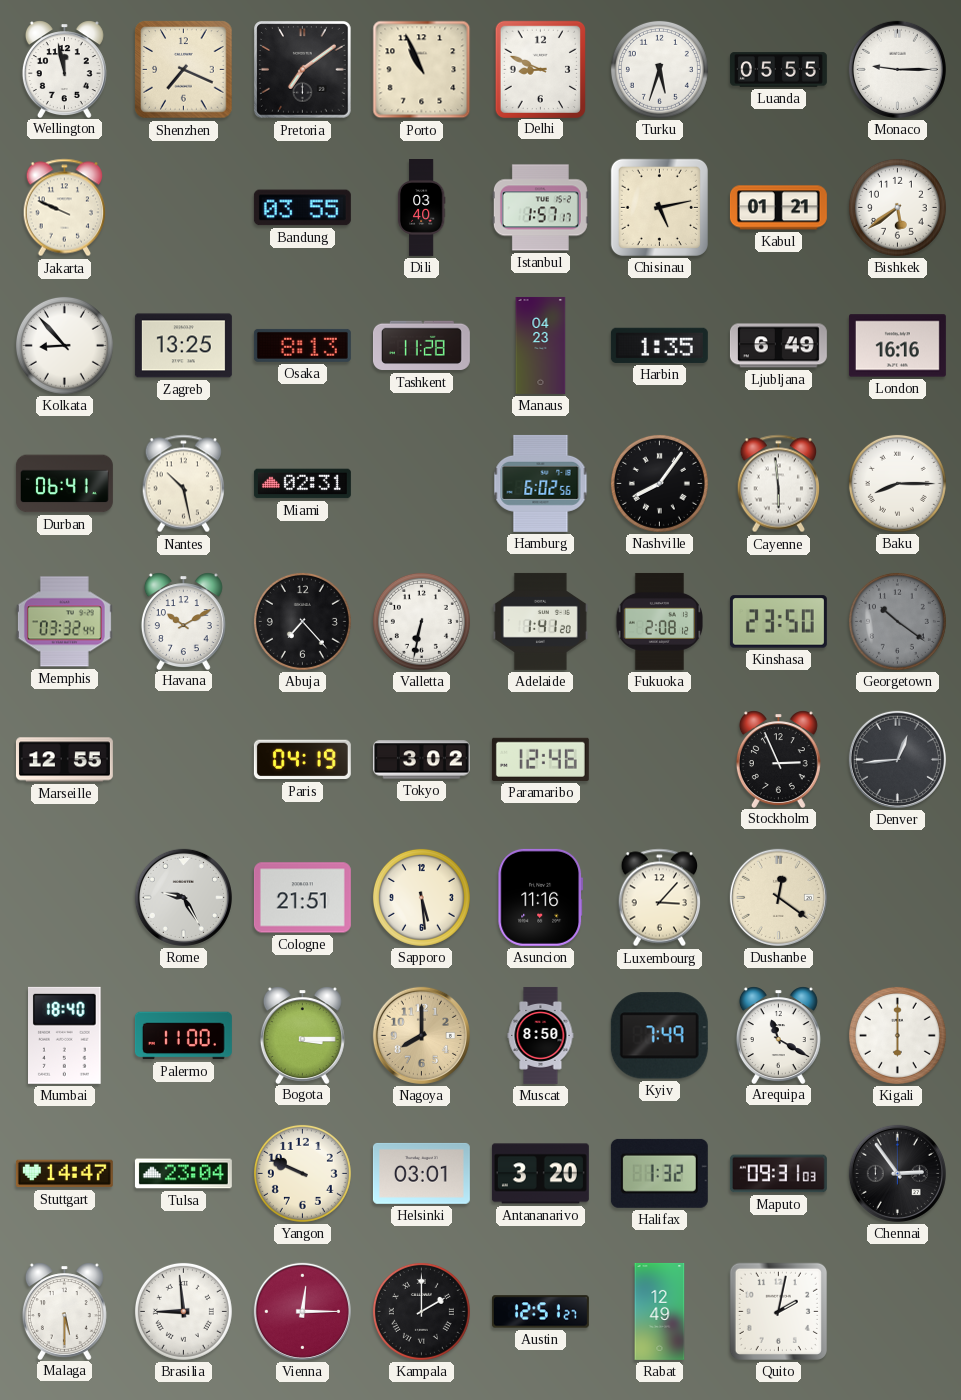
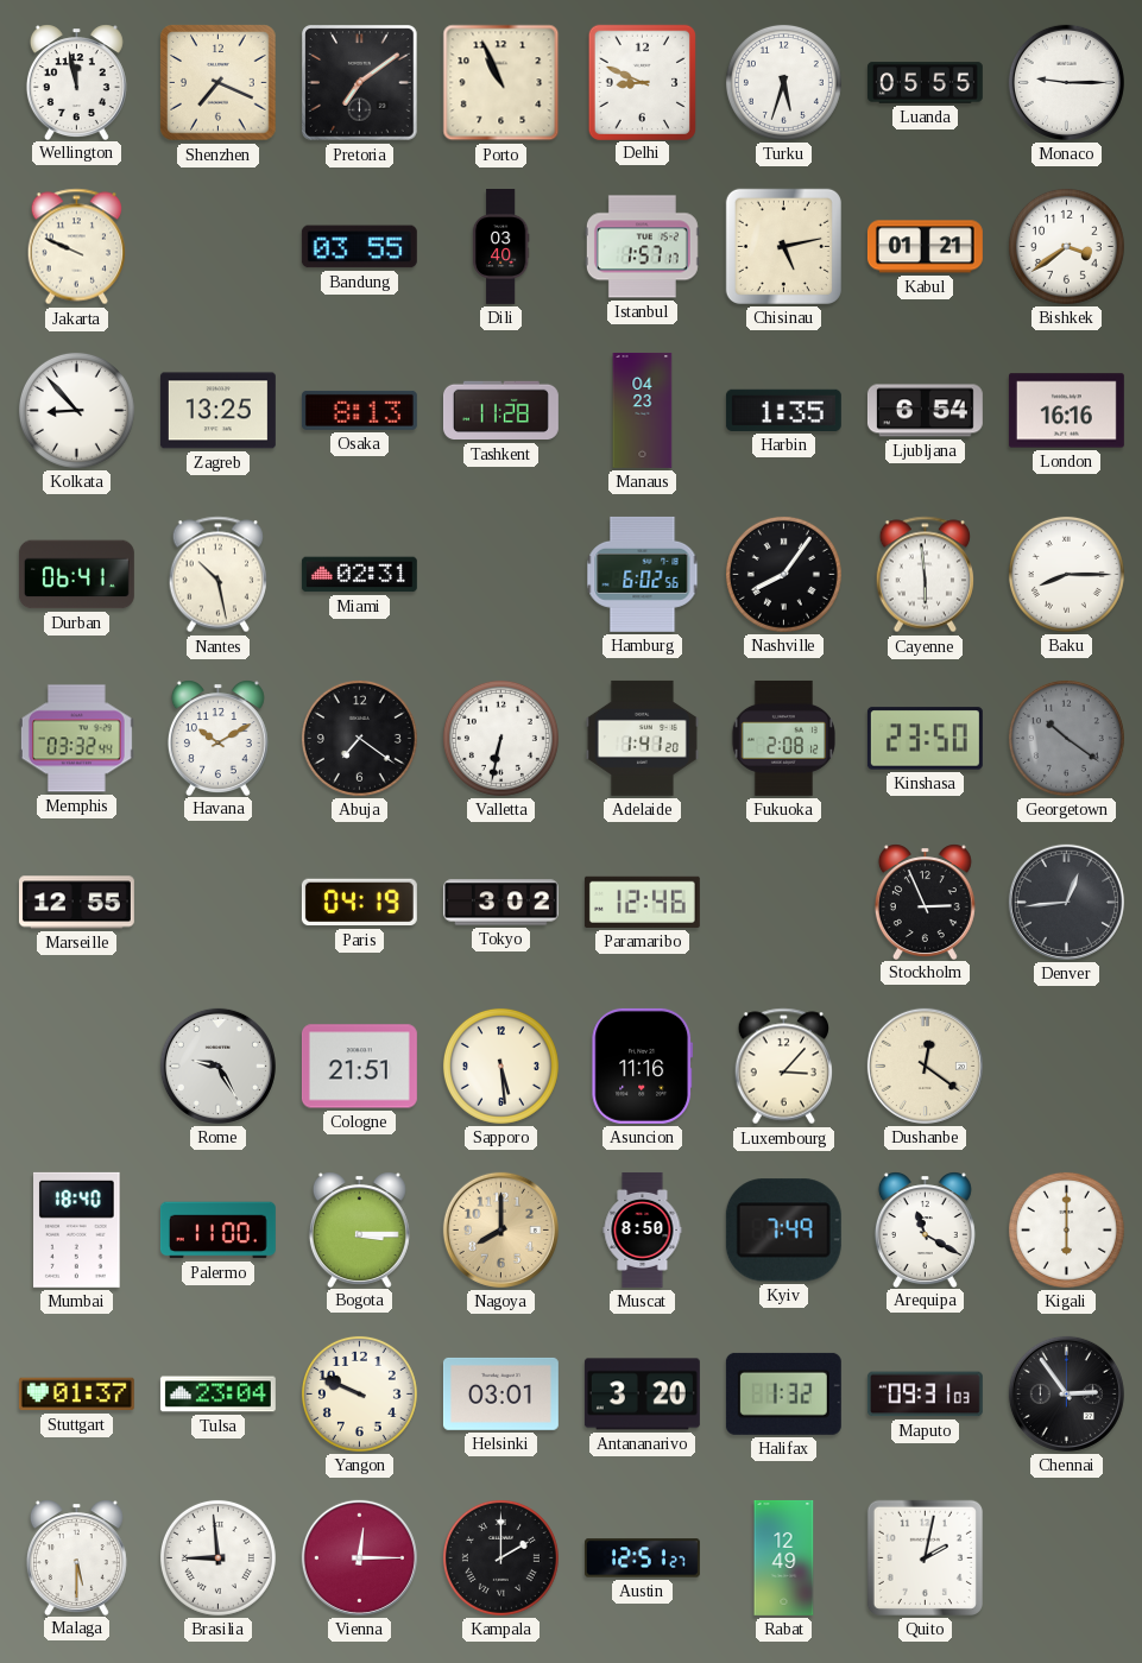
Bishkek: 5:39 -> 3:39
Ljubljana: 6:49 -> 6:54
Abuja: 7:23 -> 7:21
Stuttgart: 14:47 -> 01:37
